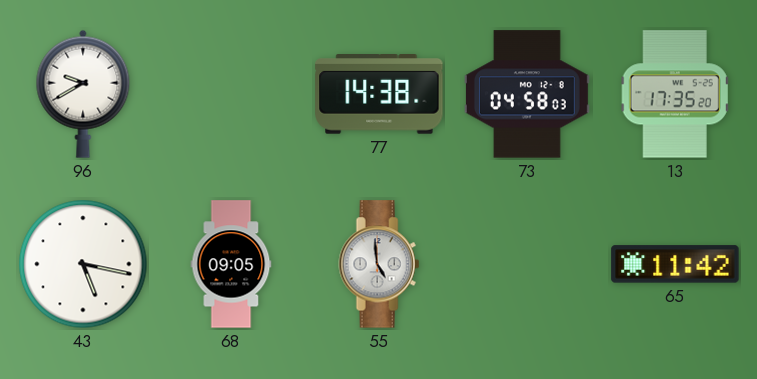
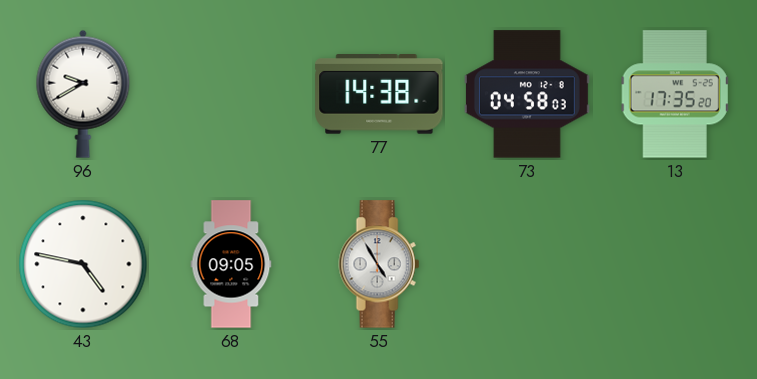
43: 5:17 -> 4:47
55: 4:59 -> 4:55
65: 11:42 -> none
